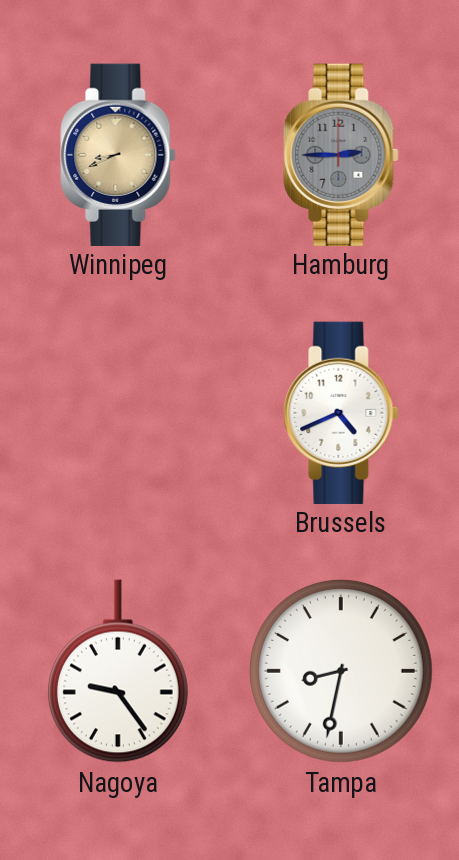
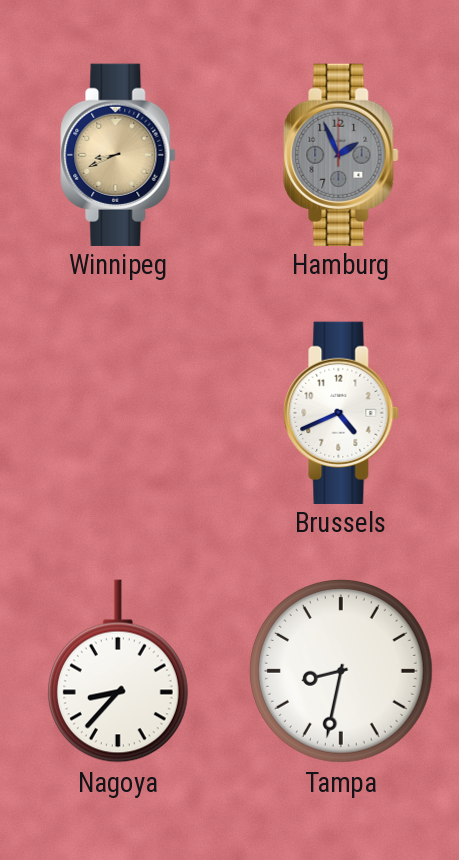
Hamburg: 2:45 -> 1:56
Nagoya: 9:24 -> 8:37
